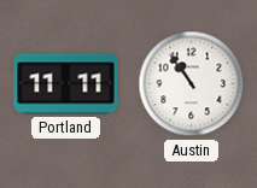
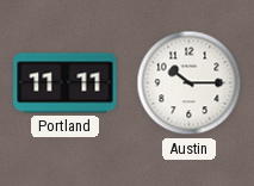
Austin: 10:54 -> 10:15
